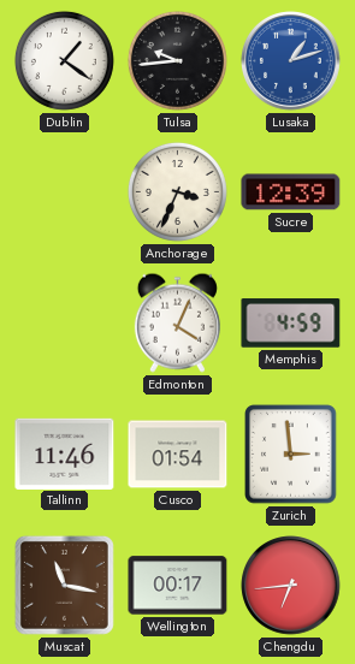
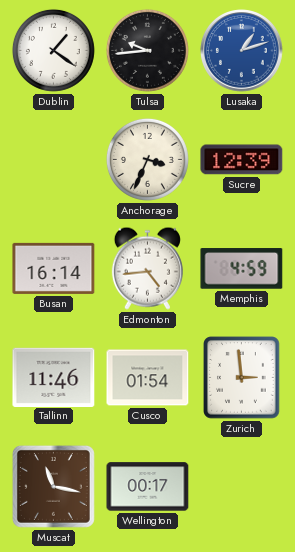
Busan: none -> 16:14
Edmonton: 4:04 -> 4:44
Chengdu: 6:44 -> none
